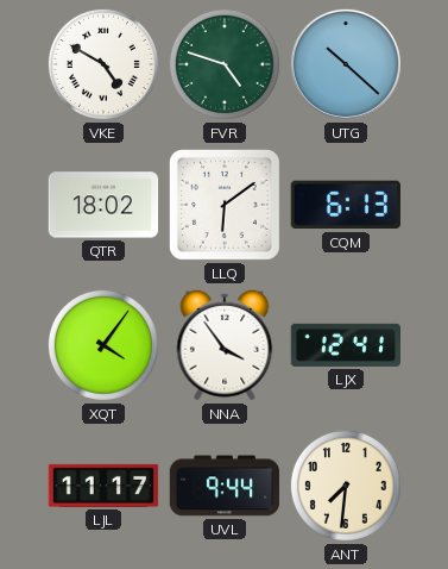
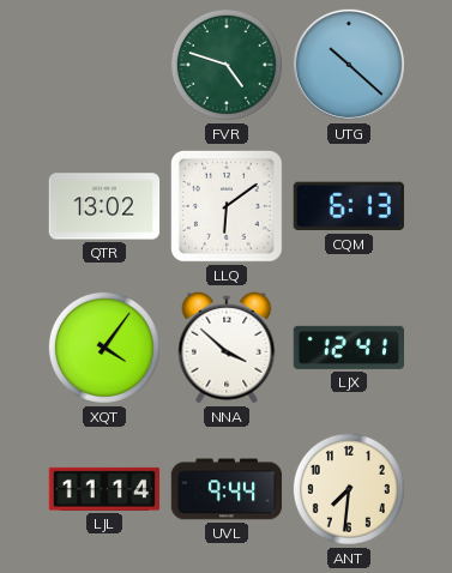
VKE: 4:50 -> none
QTR: 18:02 -> 13:02
NNA: 3:54 -> 3:52
LJL: 11:17 -> 11:14
